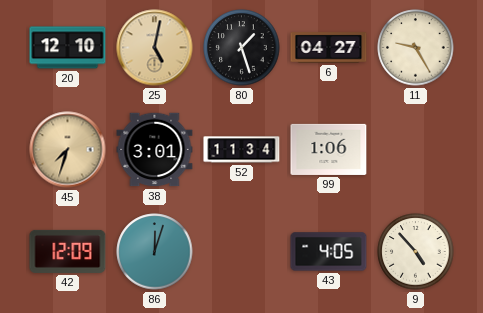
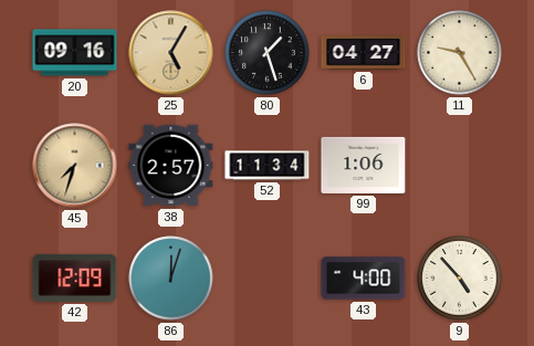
20: 12:10 -> 09:16
25: 5:02 -> 5:05
38: 3:01 -> 2:57
43: 4:05 -> 4:00
